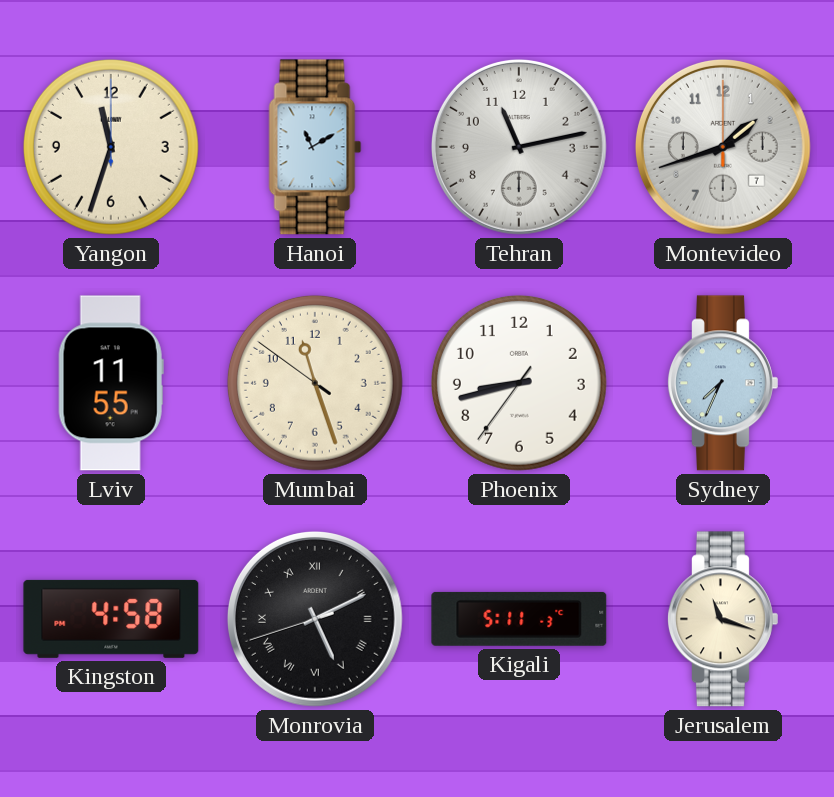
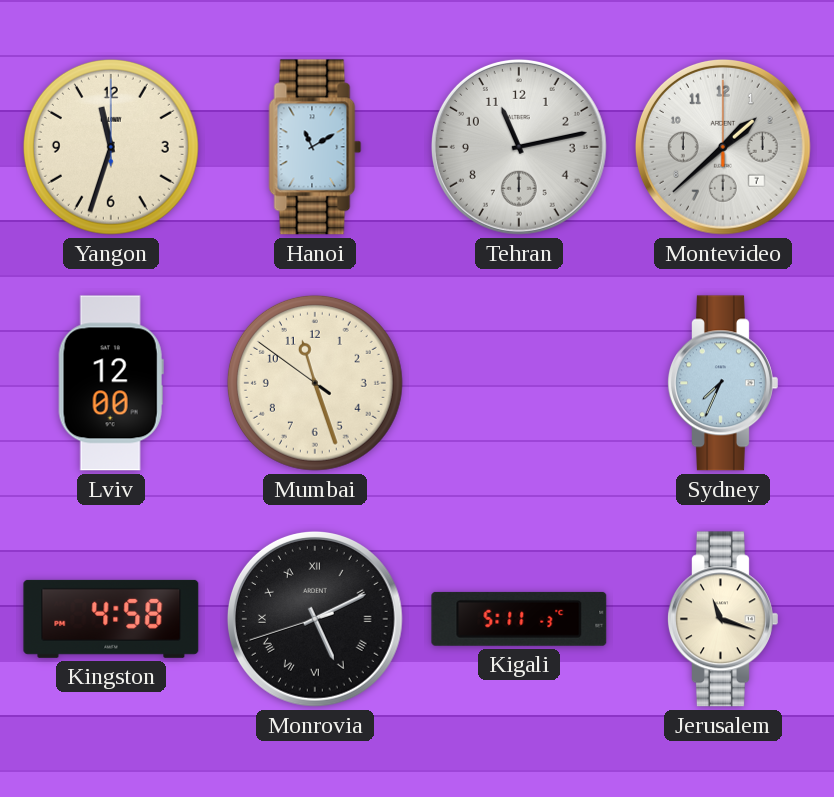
Montevideo: 1:42 -> 1:38
Lviv: 11:55 -> 12:00
Phoenix: 8:42 -> none
